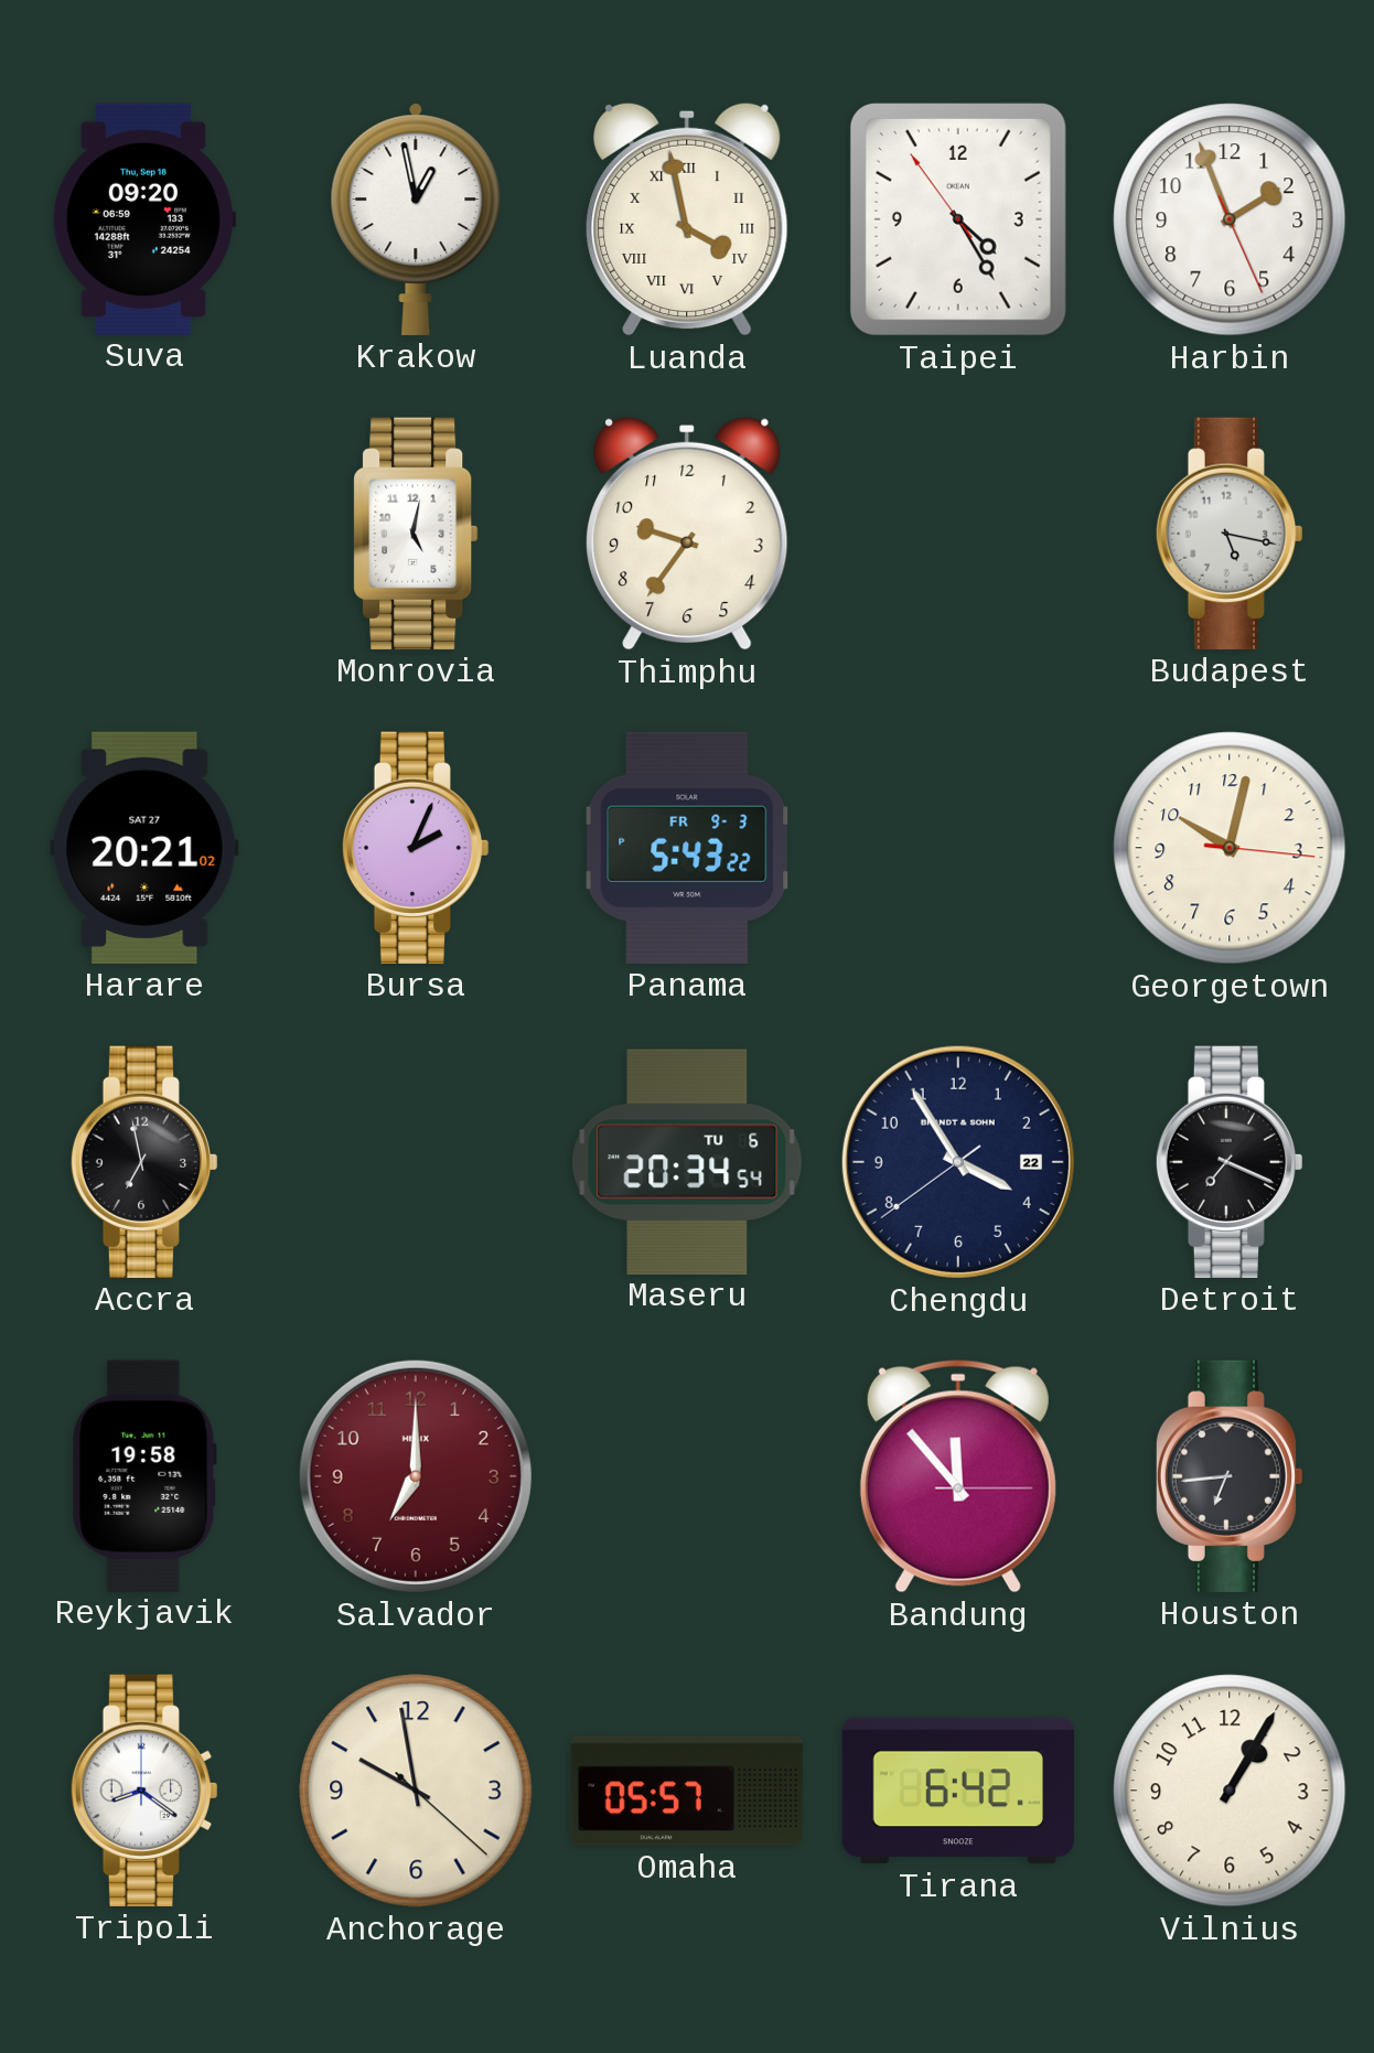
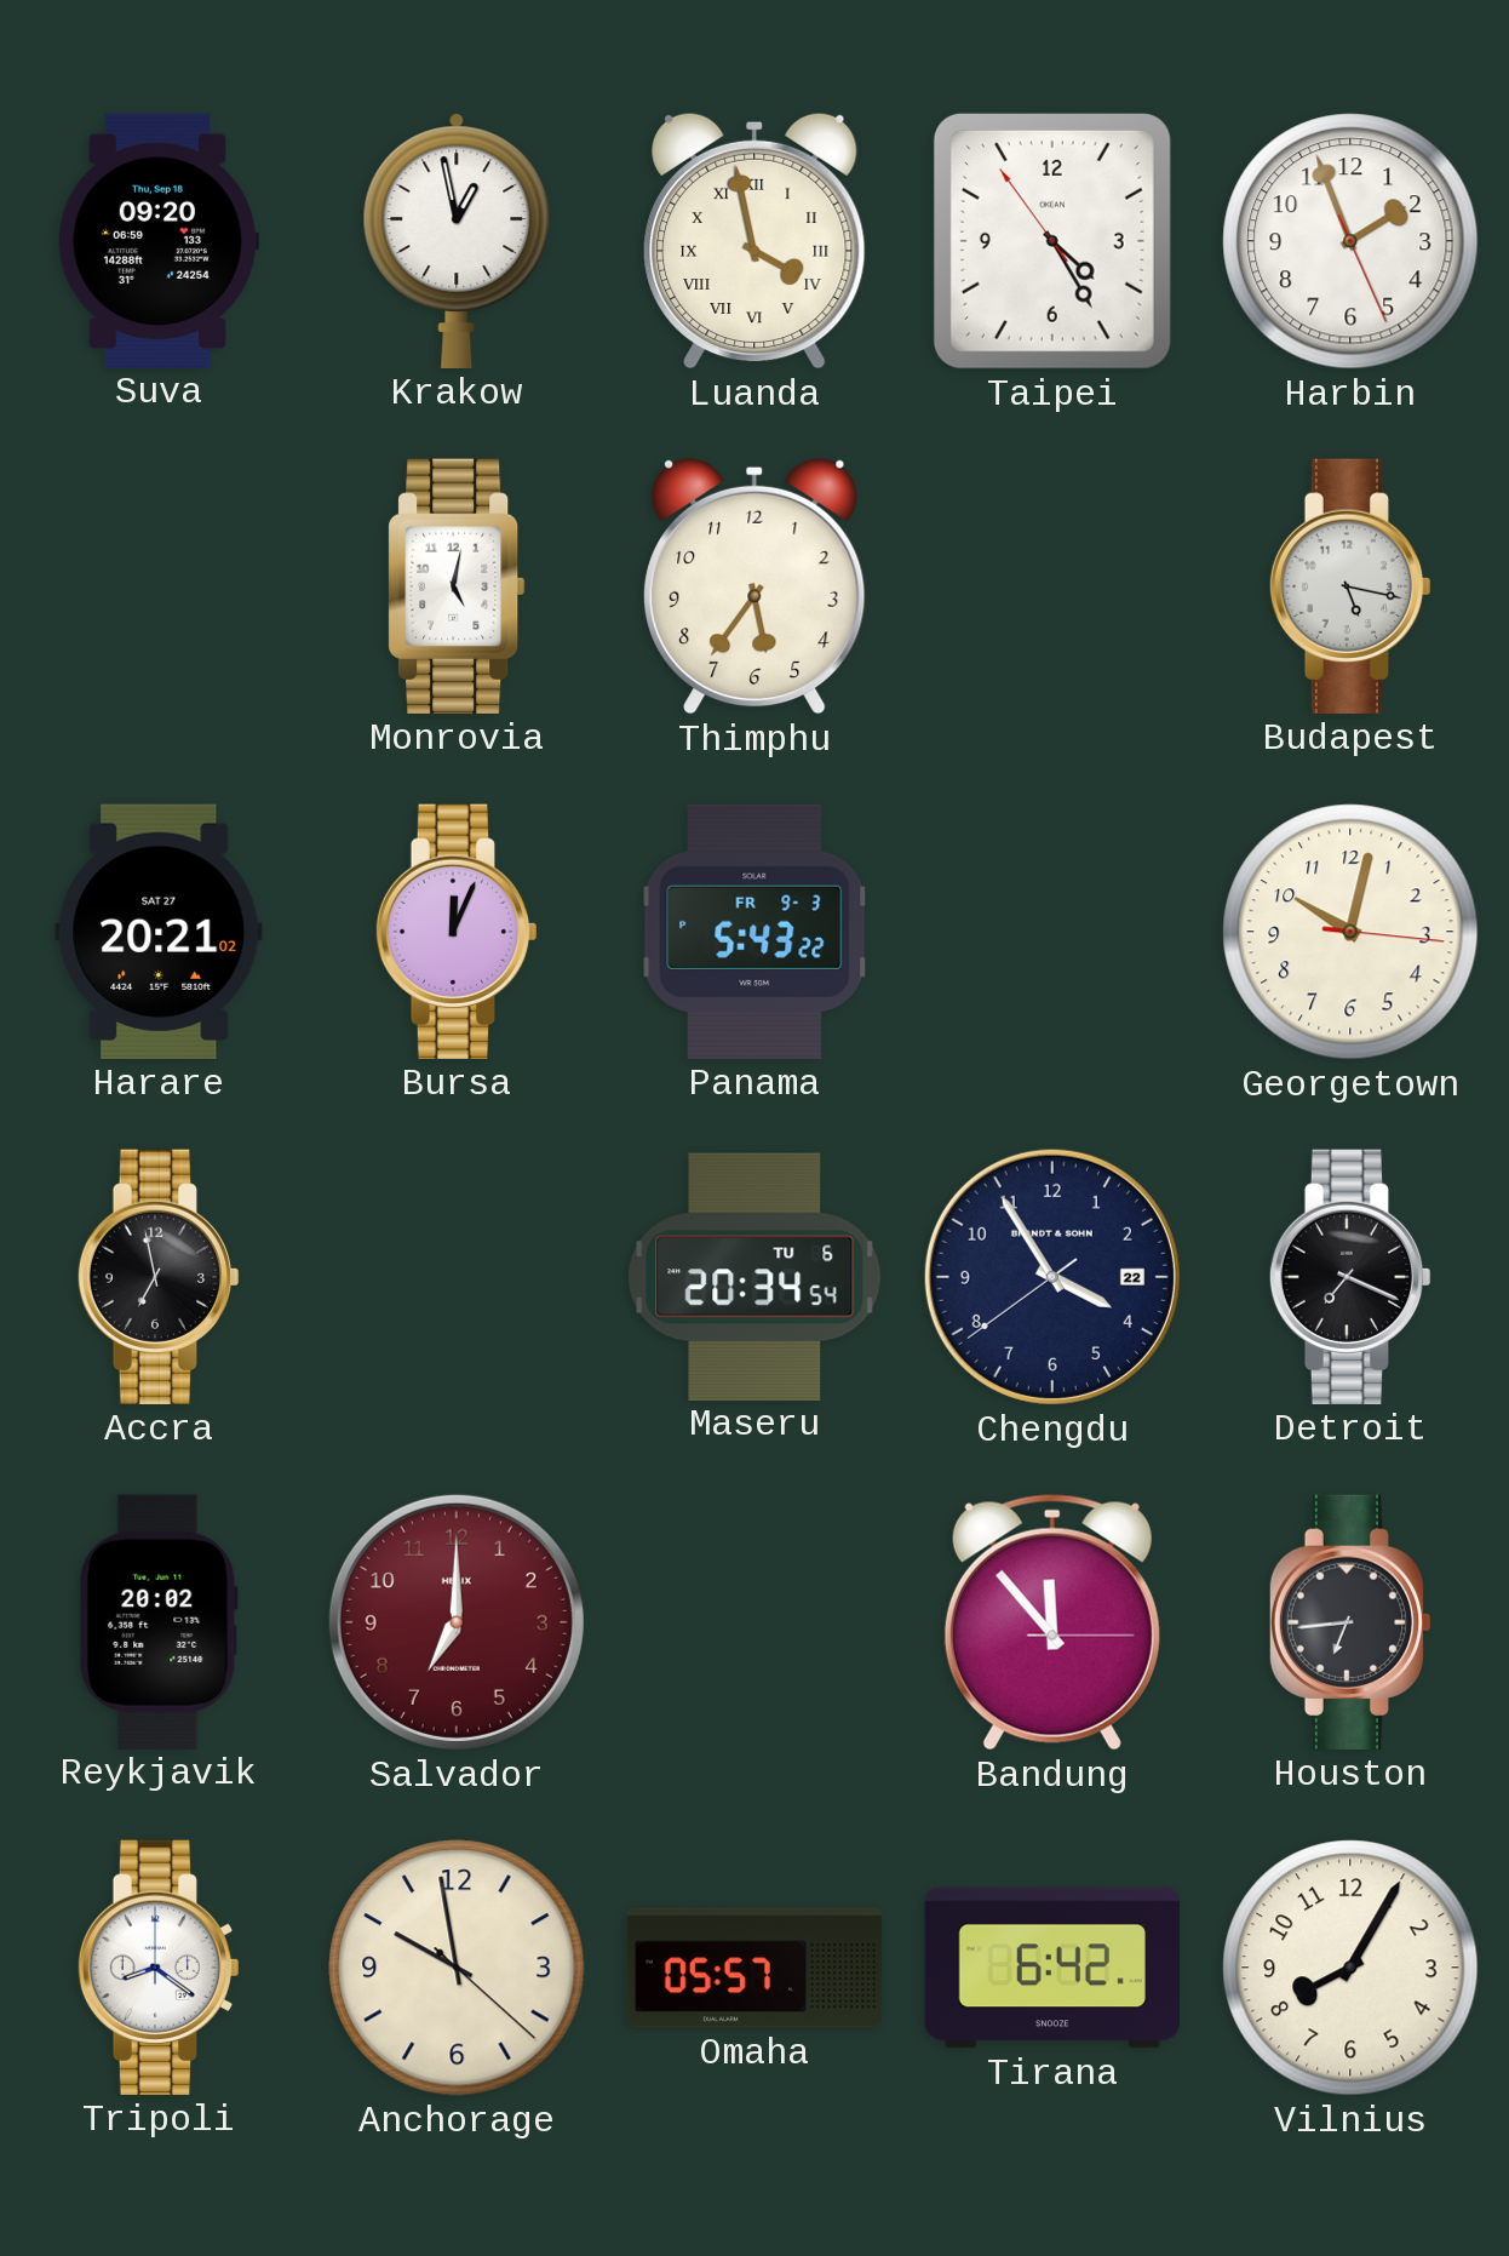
Thimphu: 9:36 -> 5:36
Bursa: 2:04 -> 12:04
Reykjavik: 19:58 -> 20:02
Vilnius: 1:05 -> 8:05
